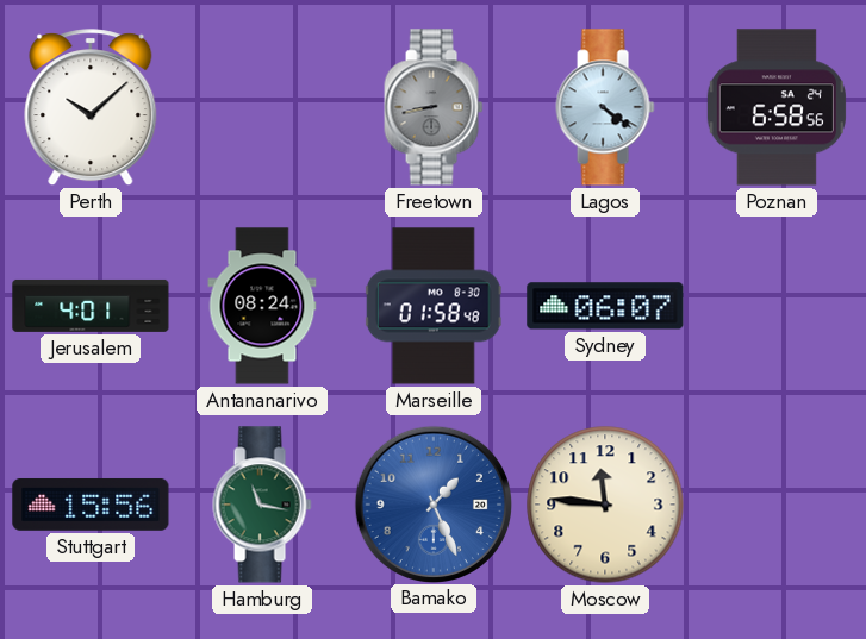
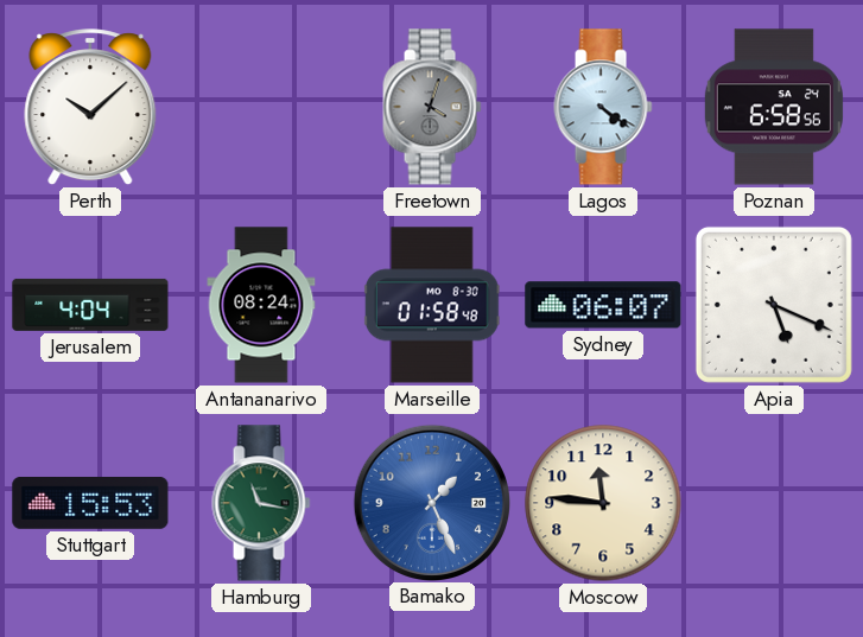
Freetown: 8:43 -> 4:03
Jerusalem: 4:01 -> 4:04
Apia: none -> 5:19
Stuttgart: 15:56 -> 15:53
